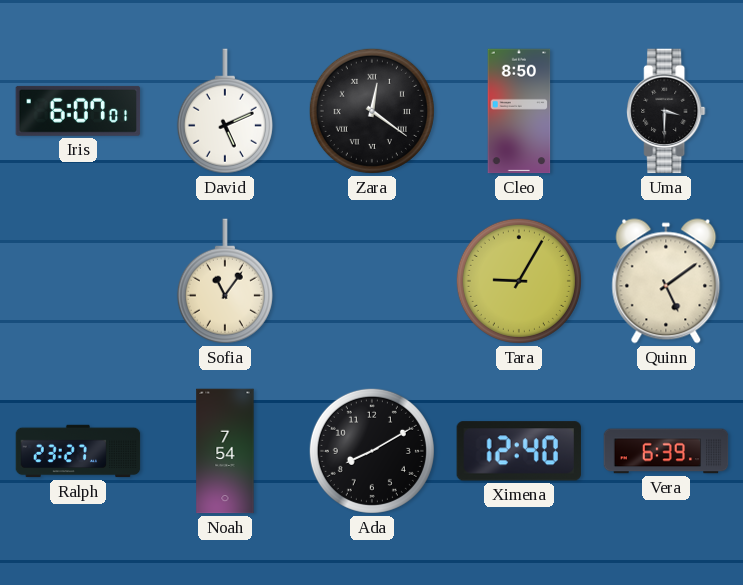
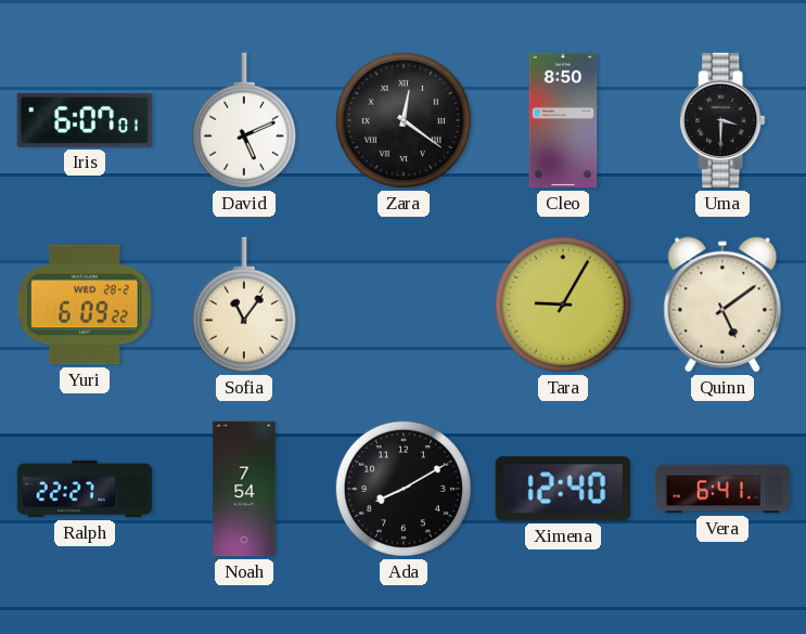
Yuri: none -> 6:09
Ralph: 23:27 -> 22:27
Vera: 6:39 -> 6:41
